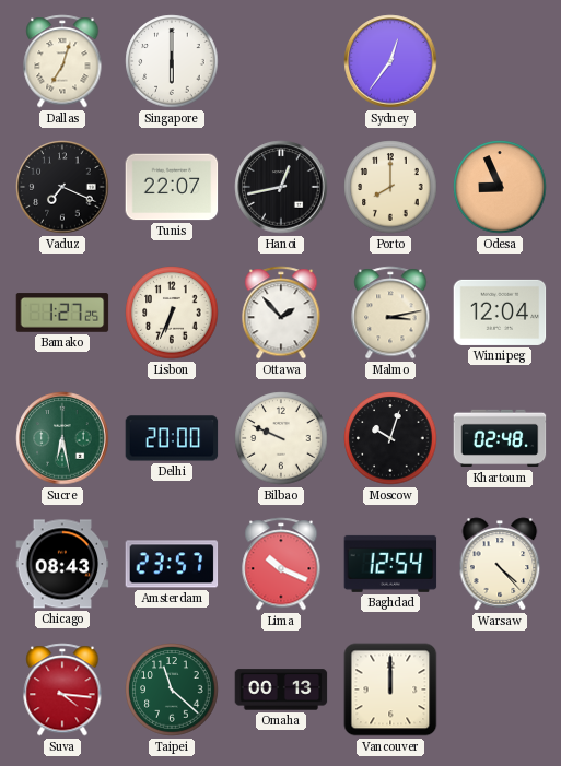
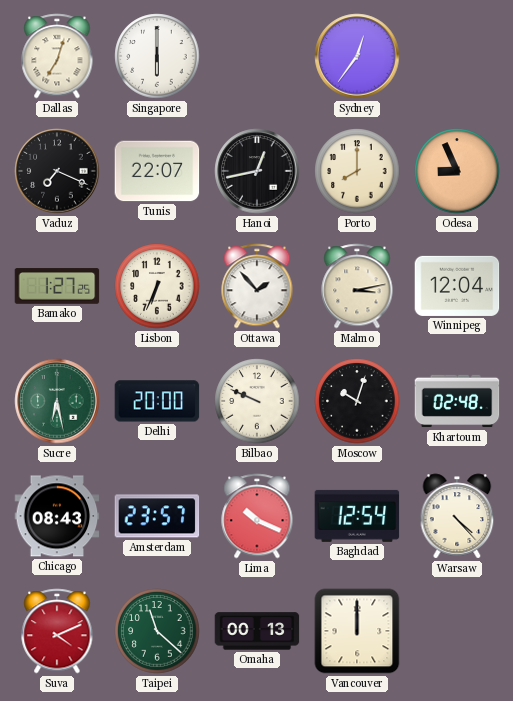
Suva: 4:16 -> 4:11
